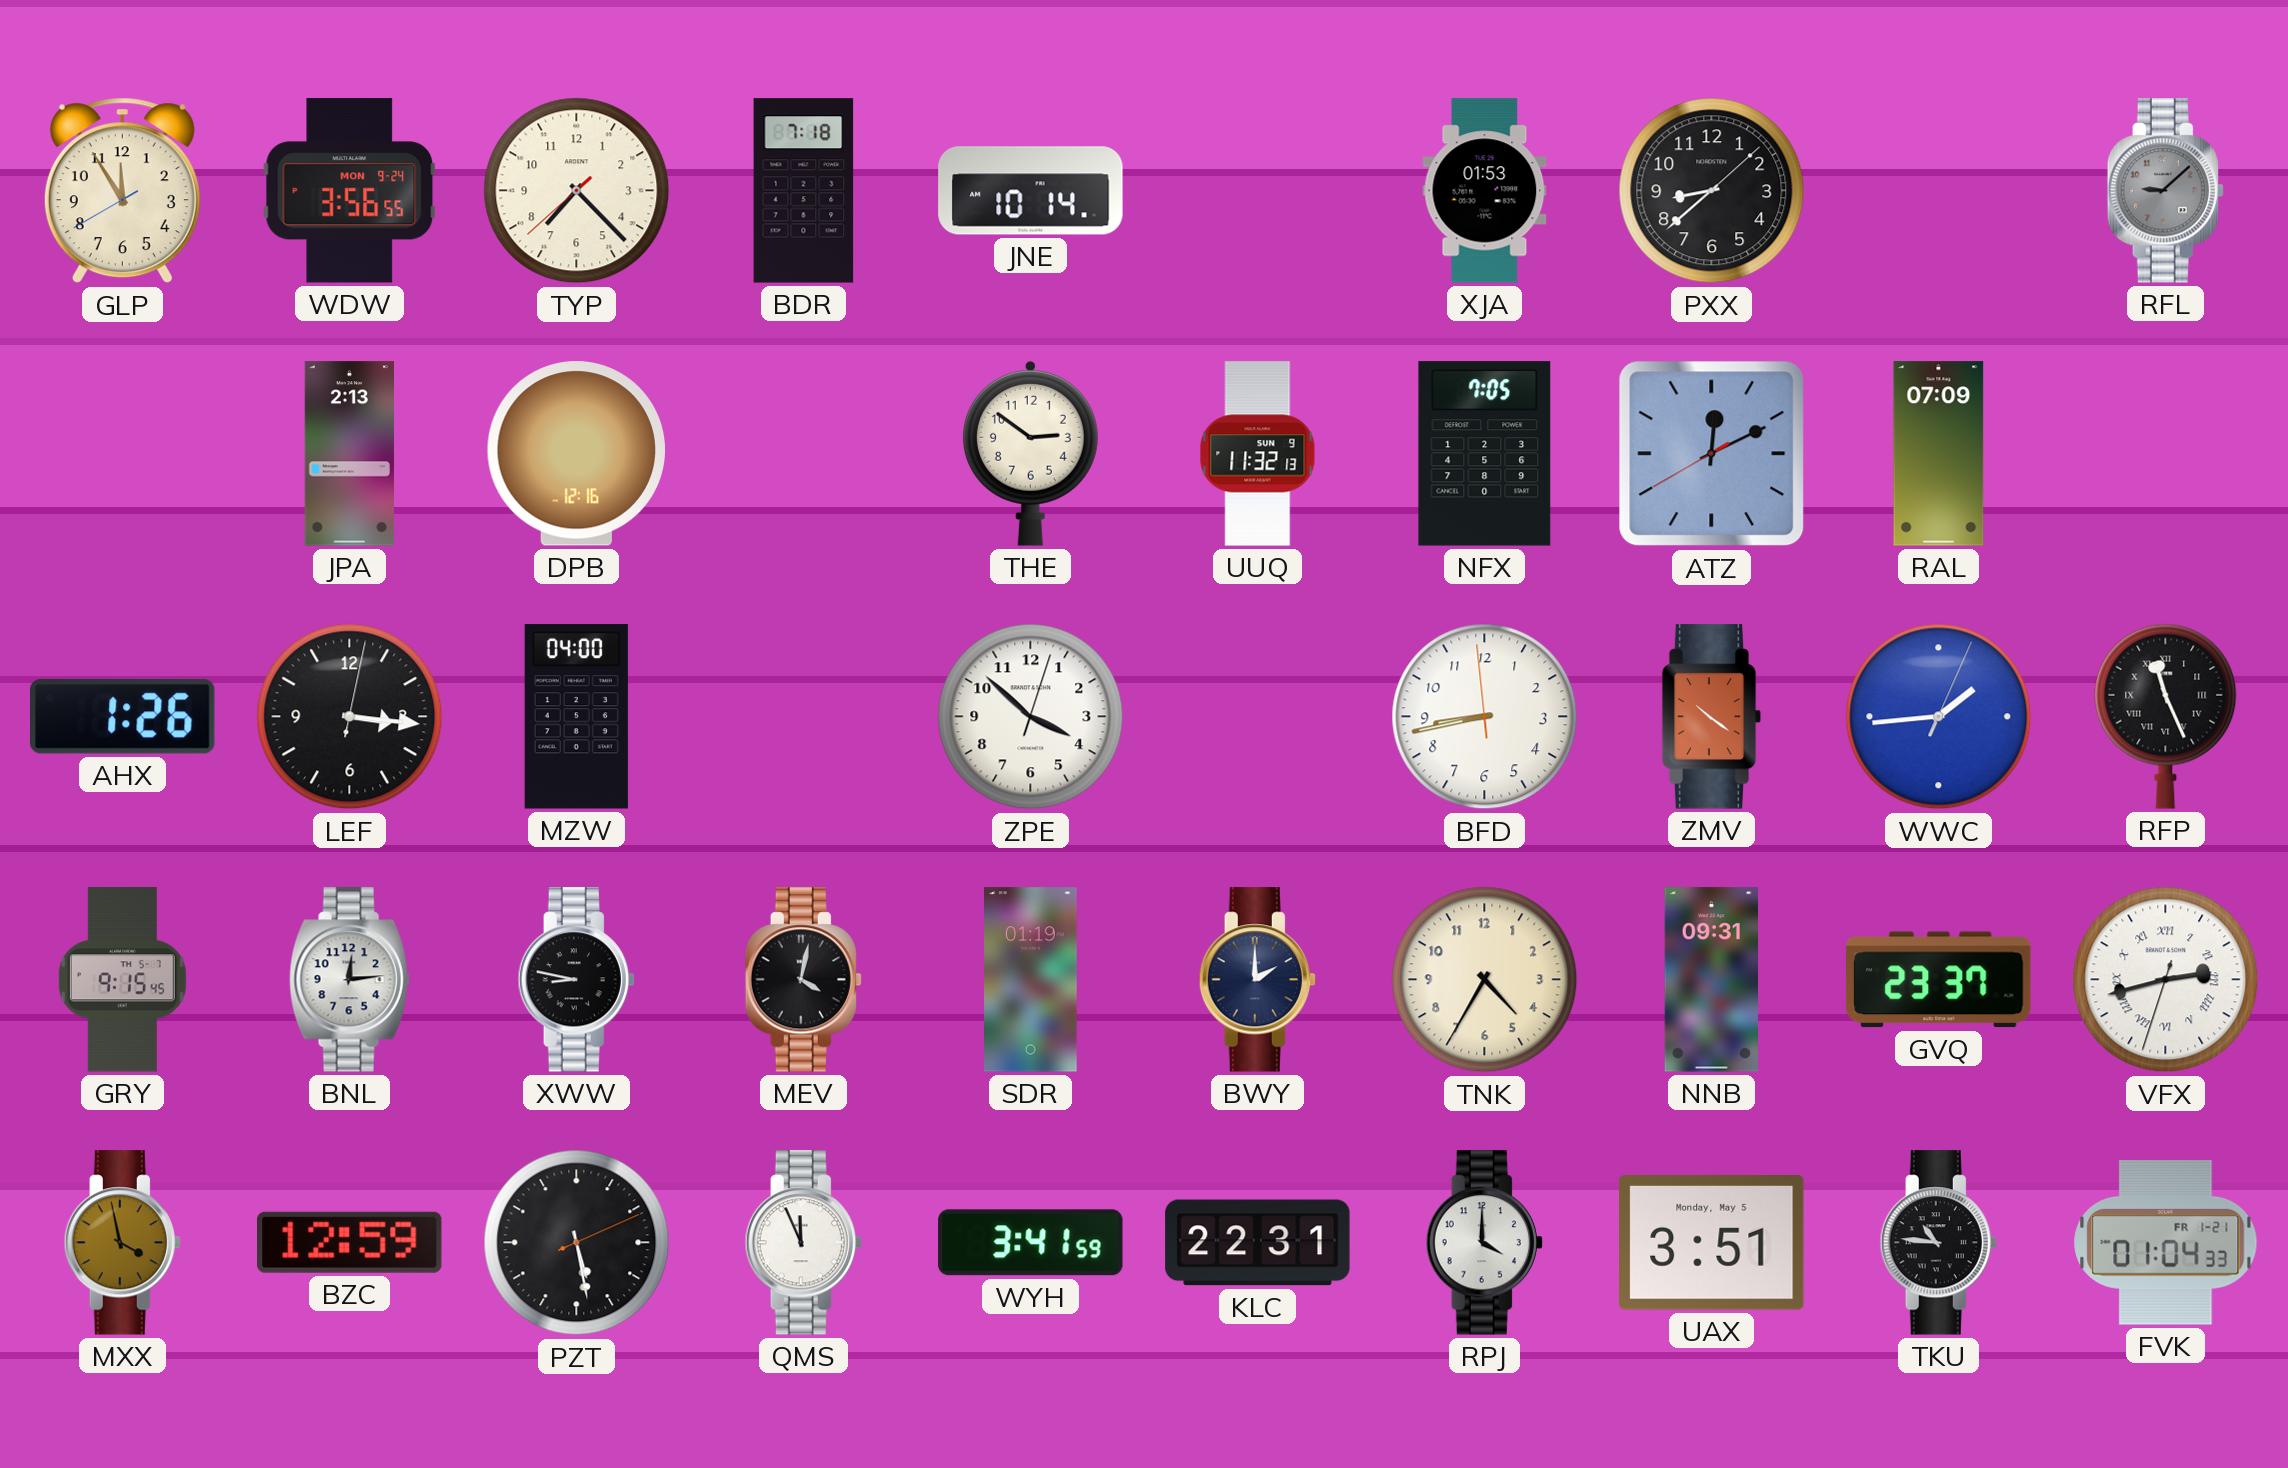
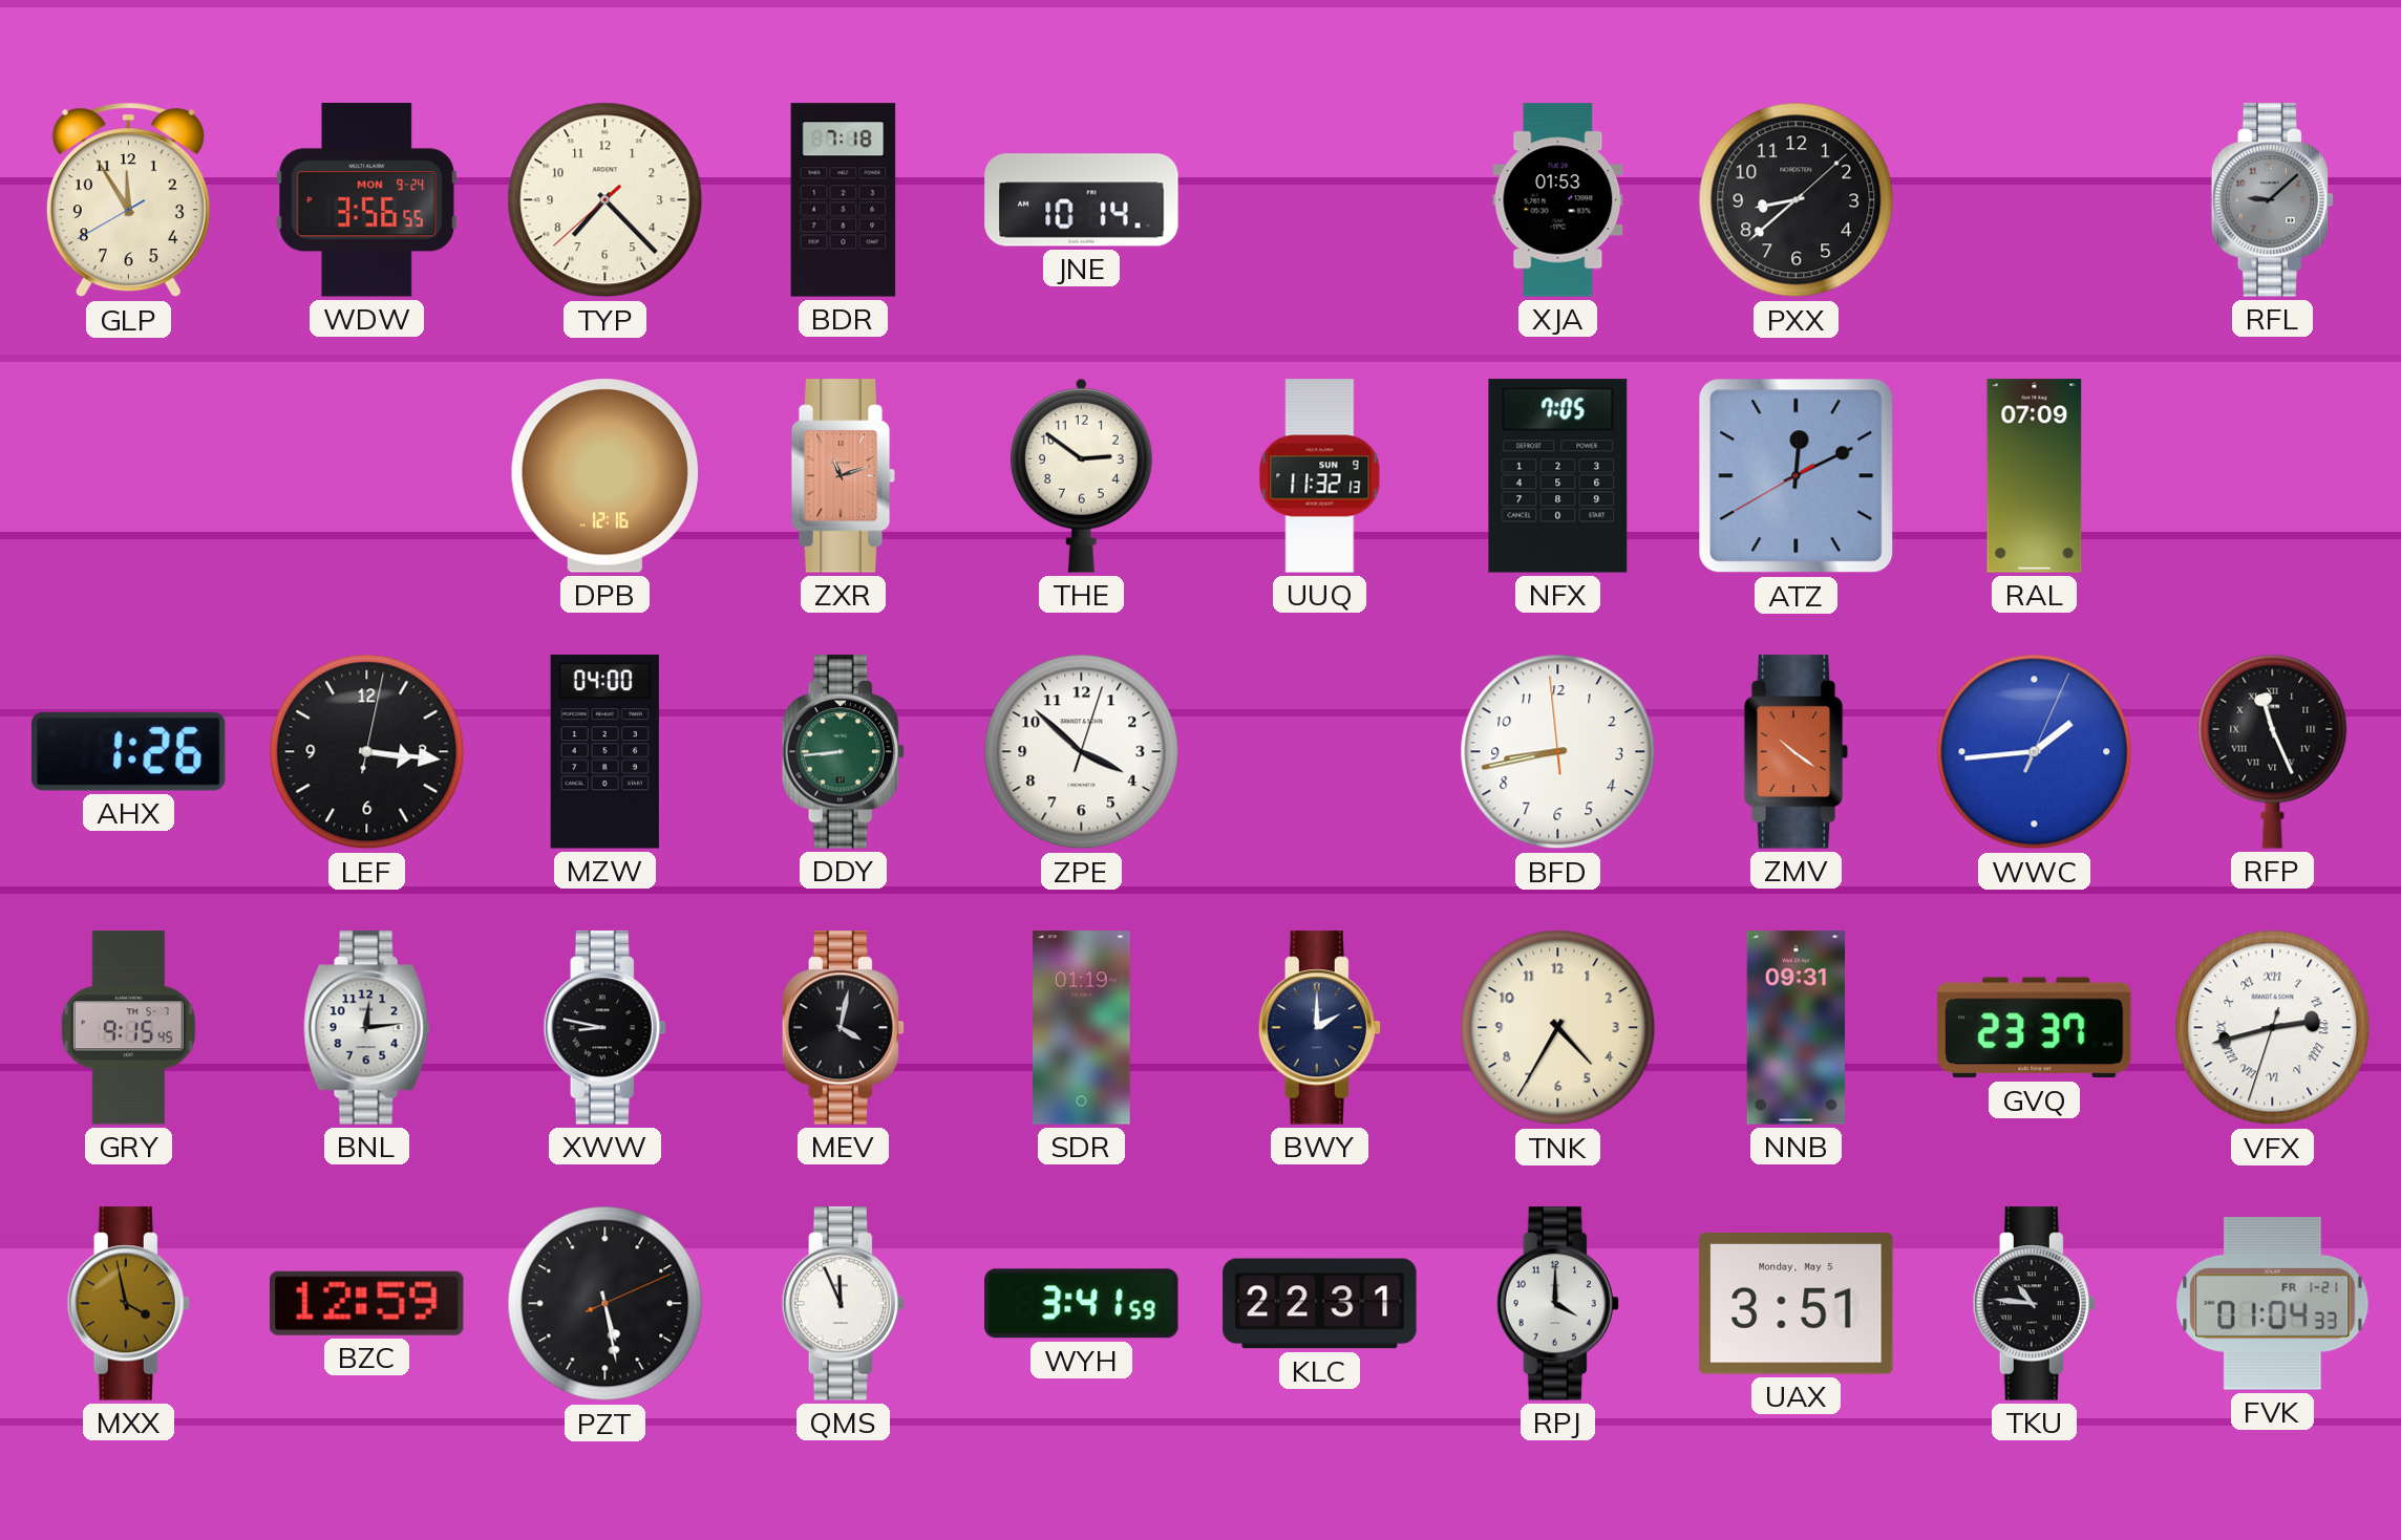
JPA: 2:13 -> none
ZXR: none -> 11:12
DDY: none -> 8:44
